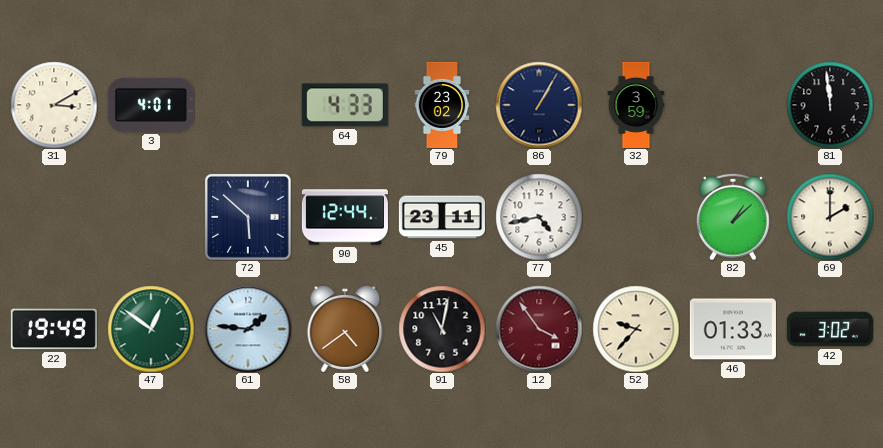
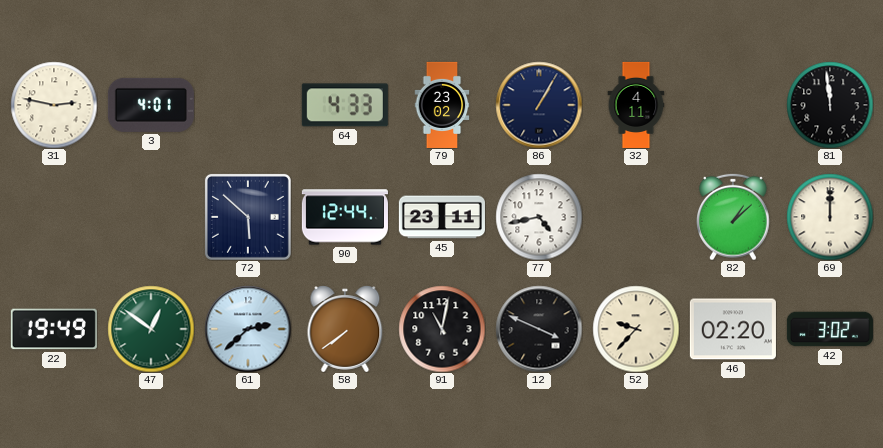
31: 3:10 -> 2:47
32: 3:59 -> 4:11
69: 2:00 -> 12:00
61: 1:46 -> 2:38
58: 4:39 -> 7:39
12: 3:54 -> 3:49
12 dial: burgundy -> black
46: 01:33 -> 02:20
